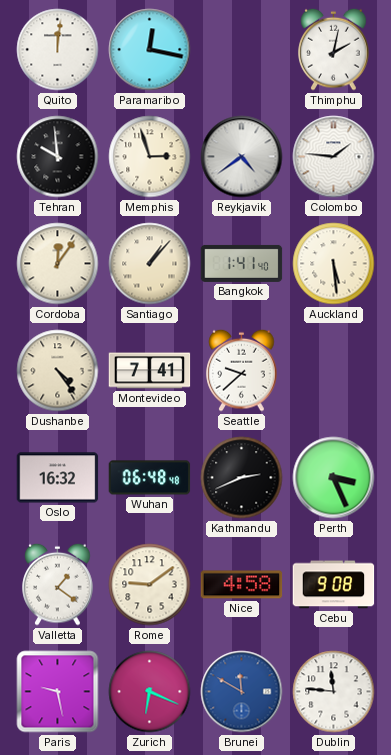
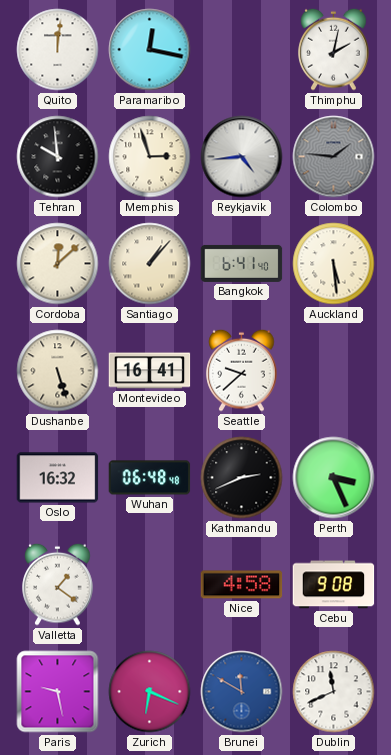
Reykjavik: 4:39 -> 4:44
Colombo dial: white -> grey
Cordoba: 12:06 -> 12:08
Bangkok: 1:41 -> 6:41
Dushanbe: 4:24 -> 5:27
Montevideo: 7:41 -> 16:41
Rome: 9:09 -> none
Dublin: 11:46 -> 11:41
